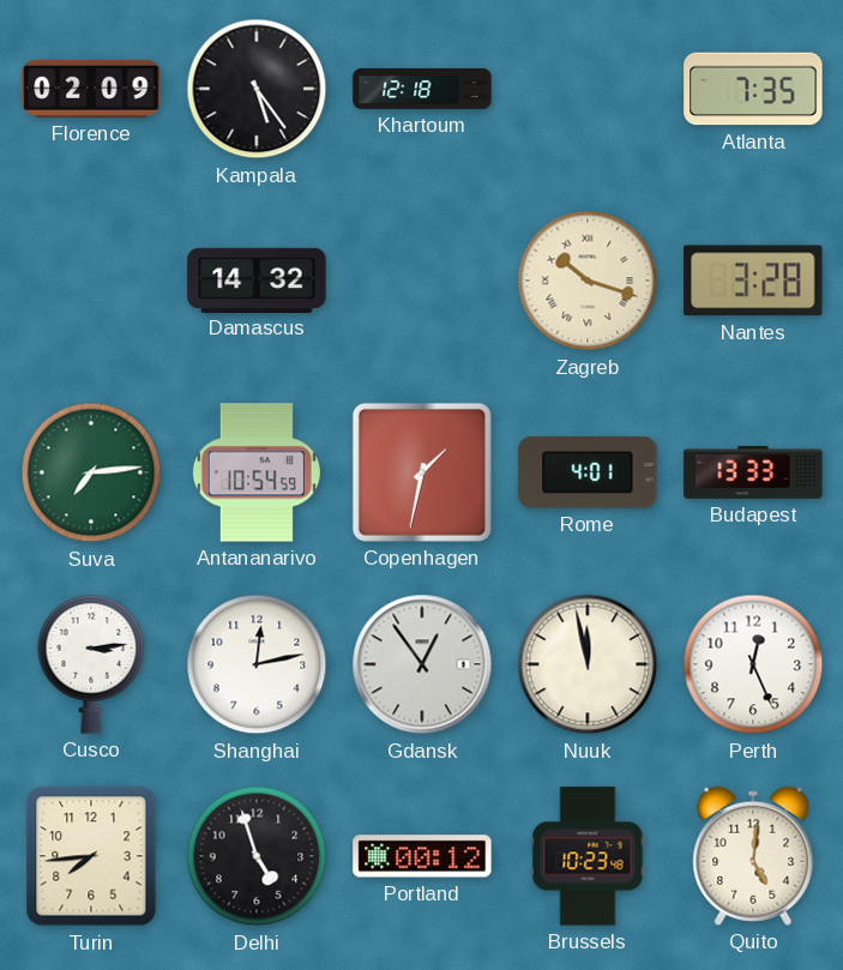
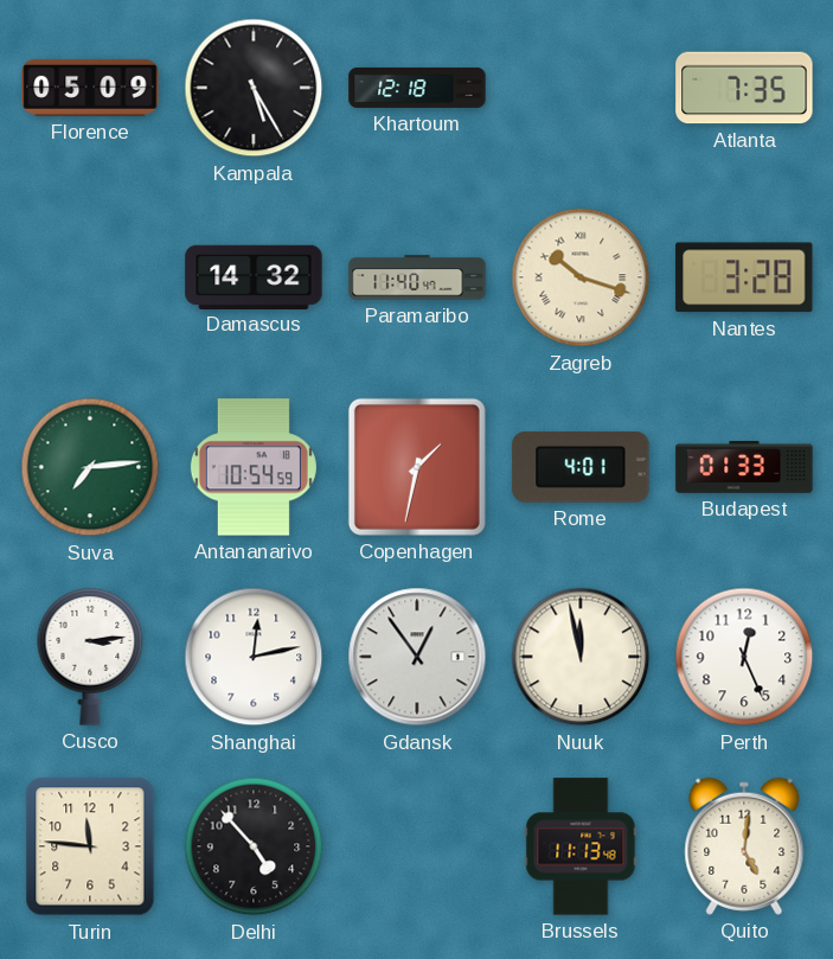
Florence: 02:09 -> 05:09
Kampala: 5:24 -> 5:25
Paramaribo: none -> 11:40
Budapest: 13:33 -> 01:33
Turin: 7:44 -> 11:46
Delhi: 4:57 -> 4:53
Portland: 00:12 -> none
Brussels: 10:23 -> 11:13
